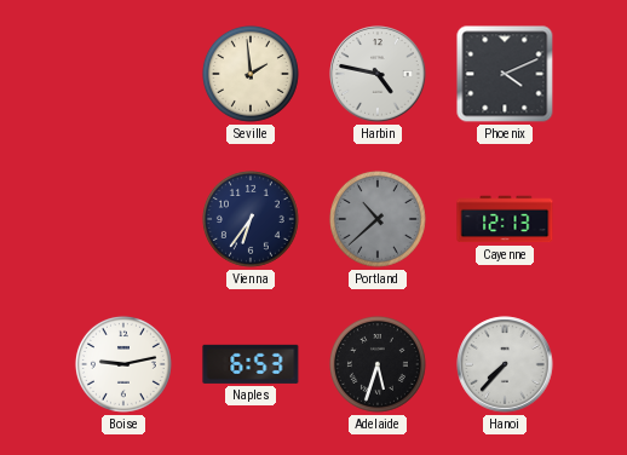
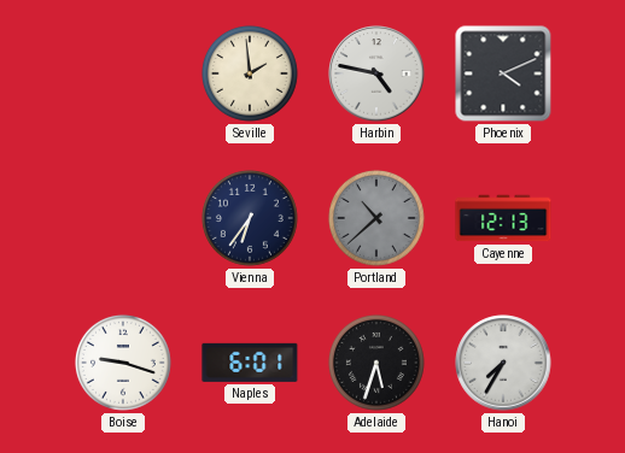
Boise: 9:13 -> 9:18
Naples: 6:53 -> 6:01
Hanoi: 7:37 -> 7:35
